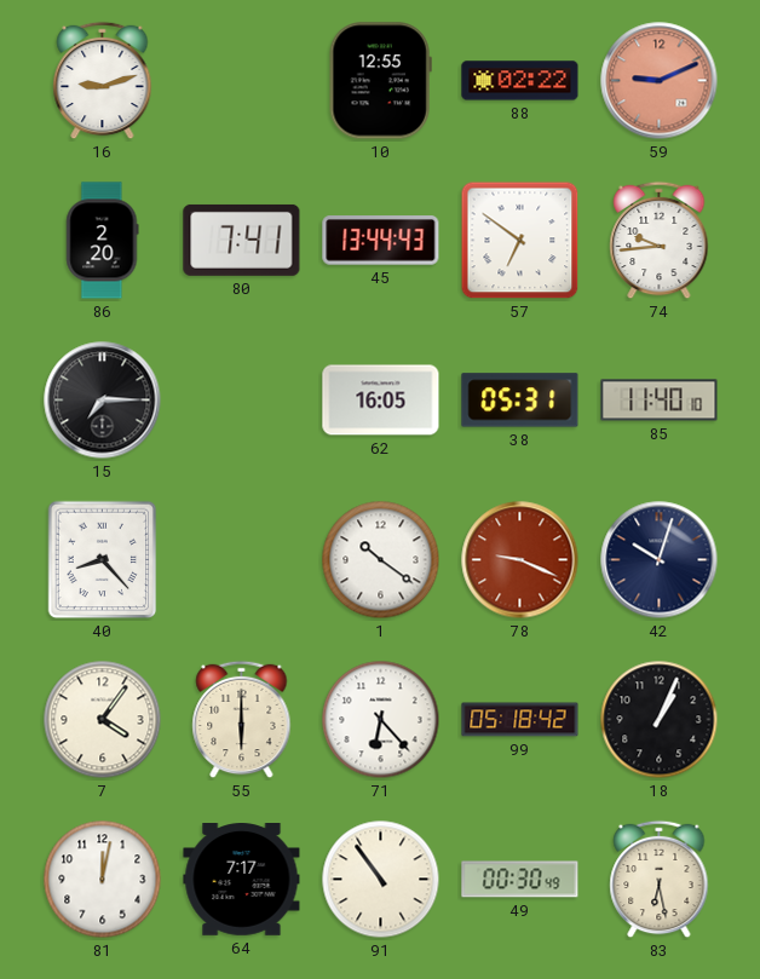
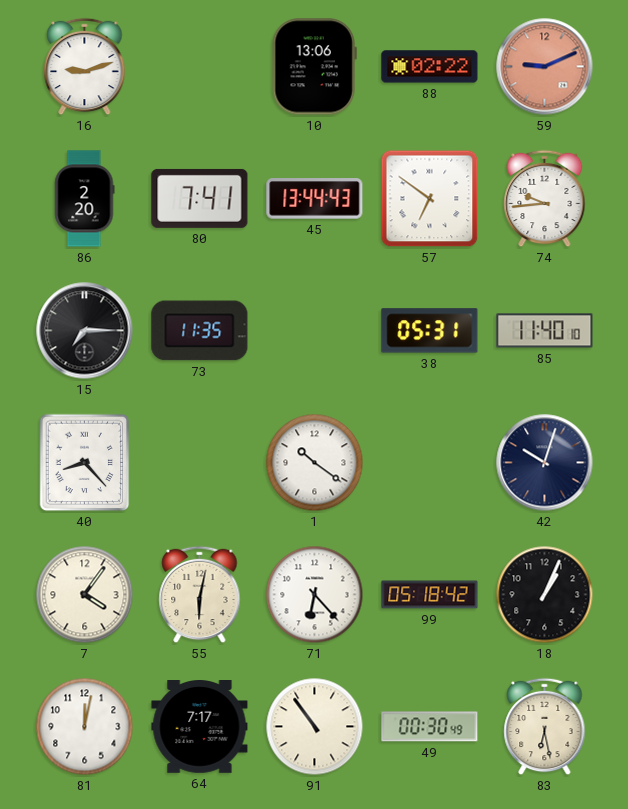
10: 12:55 -> 13:06
73: none -> 11:35
62: 16:05 -> none
78: 9:19 -> none
55: 6:00 -> 6:02
